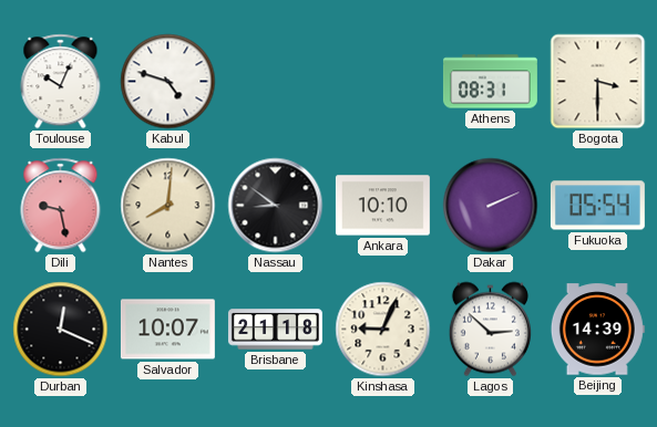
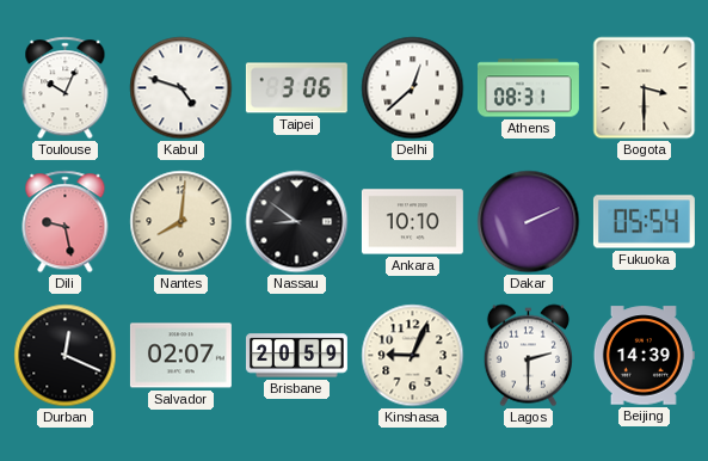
Taipei: none -> 3:06
Delhi: none -> 12:38
Salvador: 10:07 -> 02:07
Brisbane: 21:18 -> 20:59
Lagos: 2:52 -> 2:30
